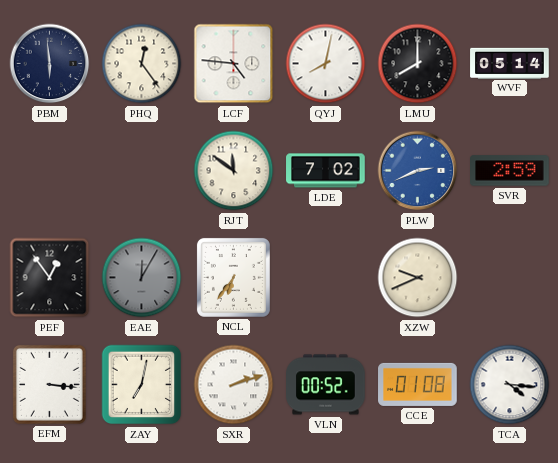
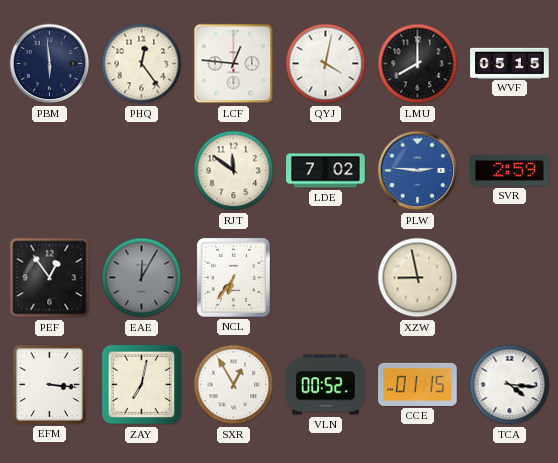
LCF: 4:46 -> 12:46
QYJ: 8:02 -> 4:02
WVF: 05:14 -> 05:15
PLW: 2:41 -> 2:46
XZW: 9:41 -> 8:58
SXR: 2:12 -> 12:55
CCE: 01:08 -> 01:15
